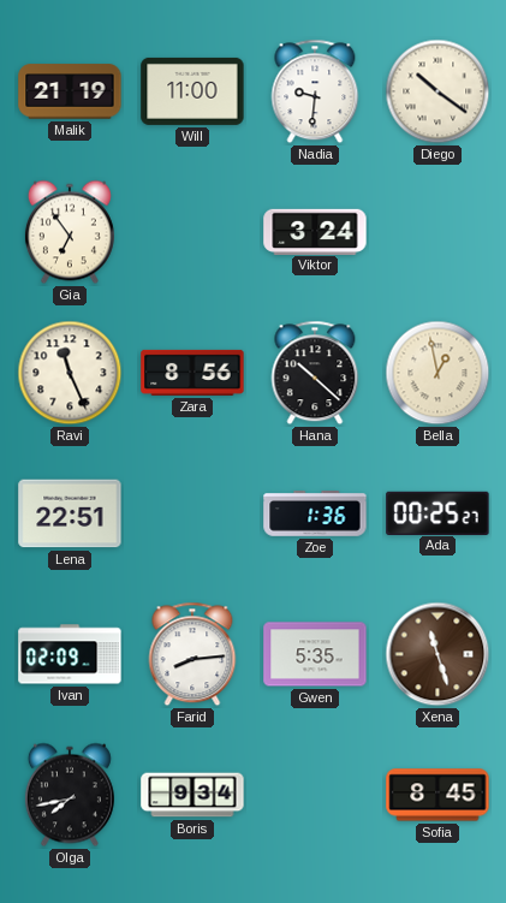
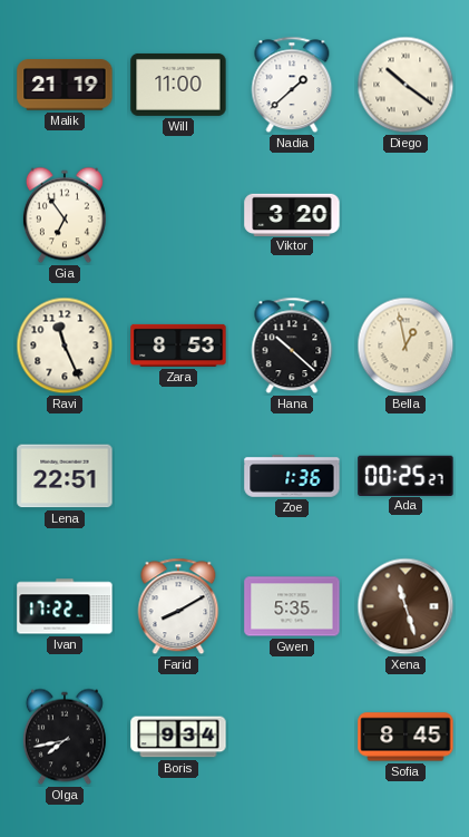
Nadia: 9:31 -> 1:38
Viktor: 3:24 -> 3:20
Zara: 8:56 -> 8:53
Ivan: 02:09 -> 17:22
Farid: 8:14 -> 8:10
